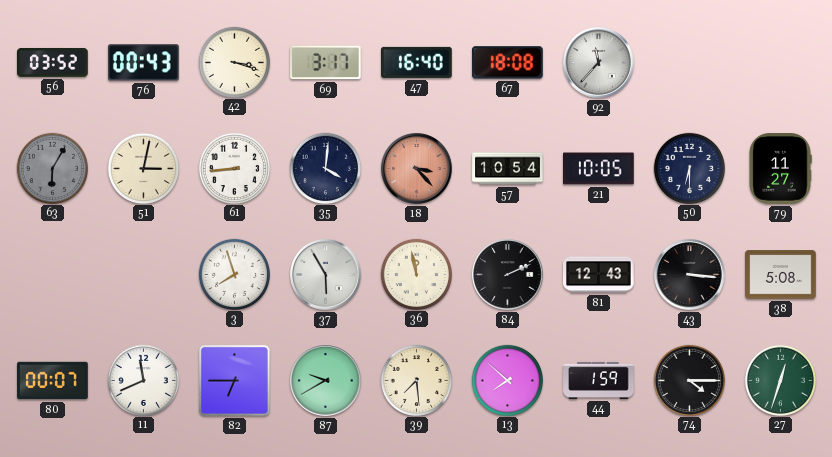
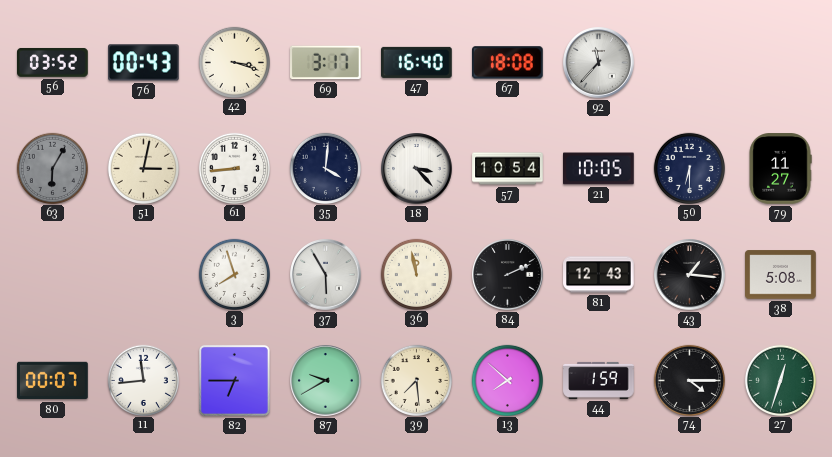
18 dial: salmon -> white
43: 3:16 -> 1:16
11: 11:41 -> 11:44
